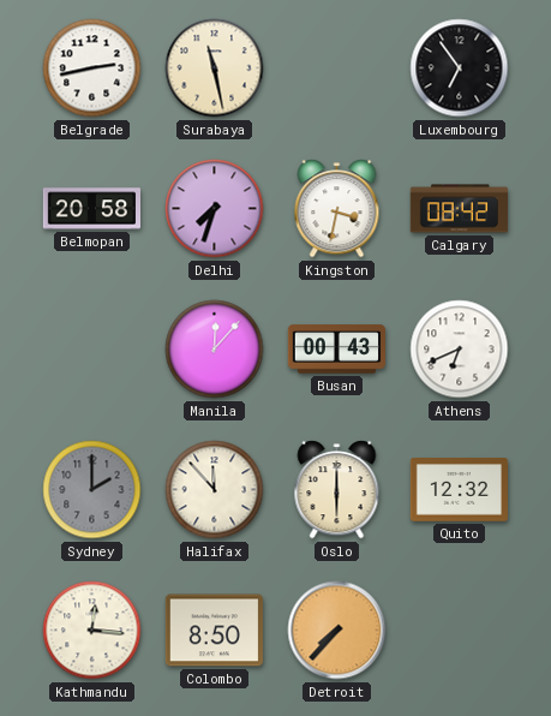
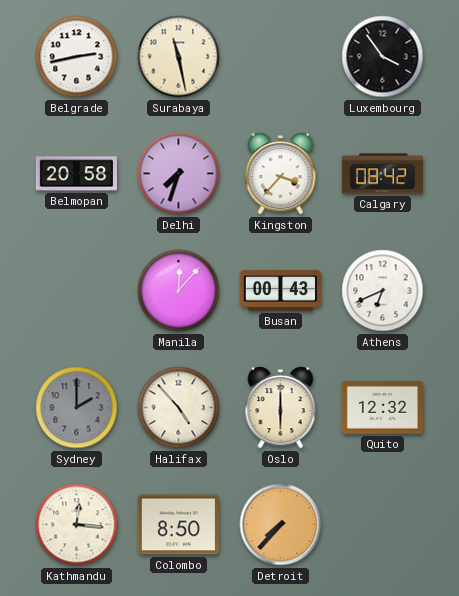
Luxembourg: 6:54 -> 3:54
Kingston: 3:32 -> 3:37
Halifax: 11:53 -> 4:53
